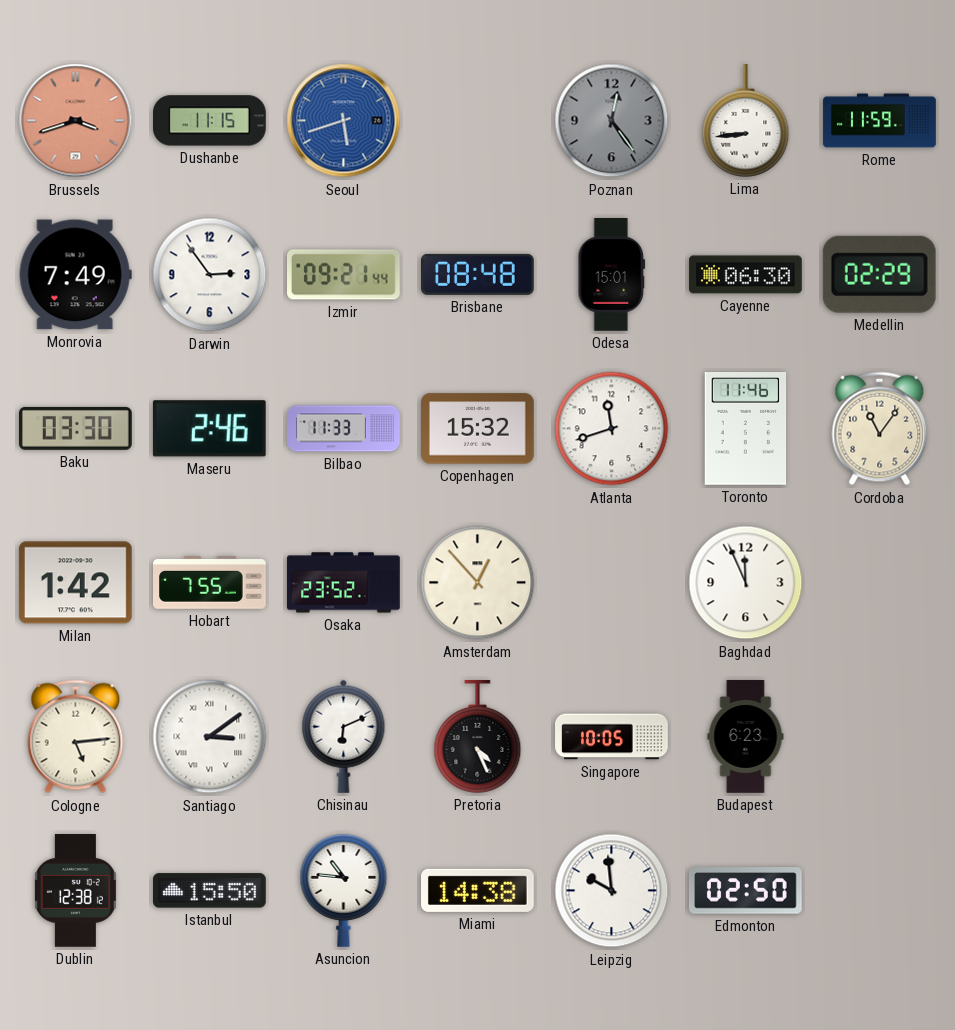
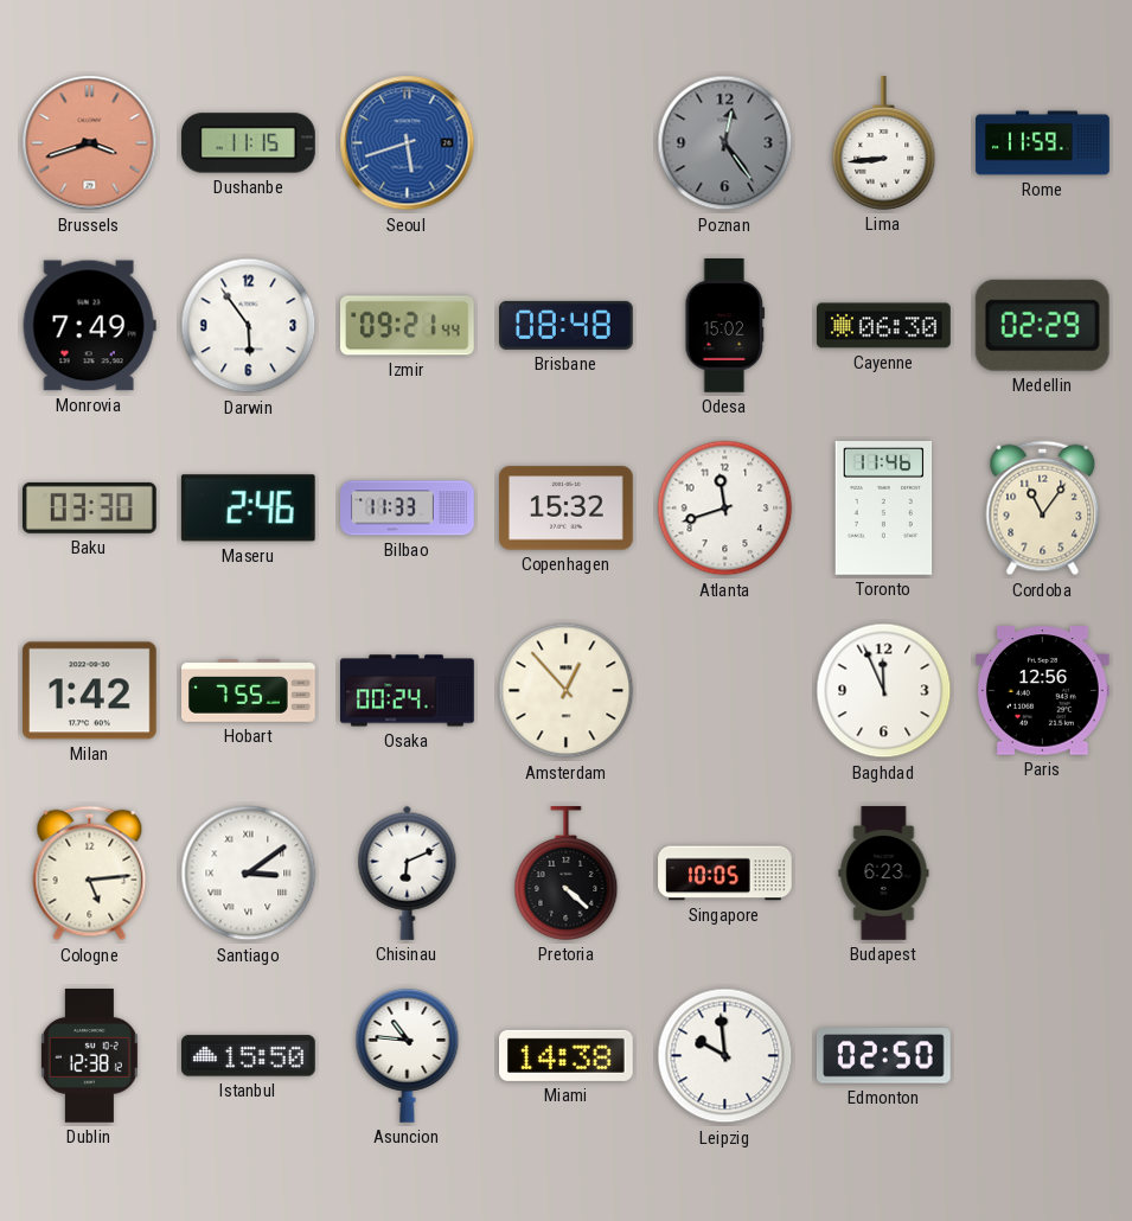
Darwin: 2:54 -> 5:54
Odesa: 15:01 -> 15:02
Osaka: 23:52 -> 00:24
Paris: none -> 12:56
Pretoria: 4:26 -> 4:22
